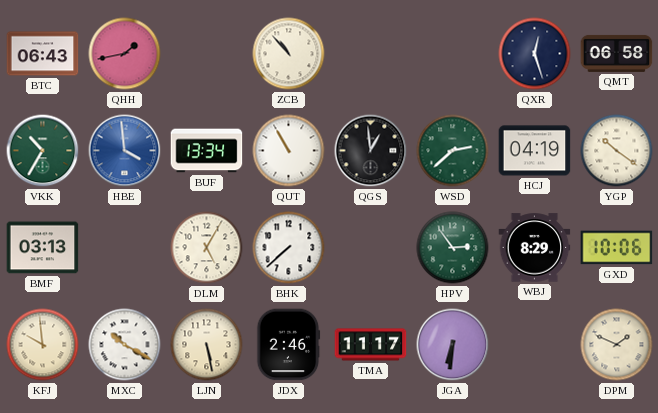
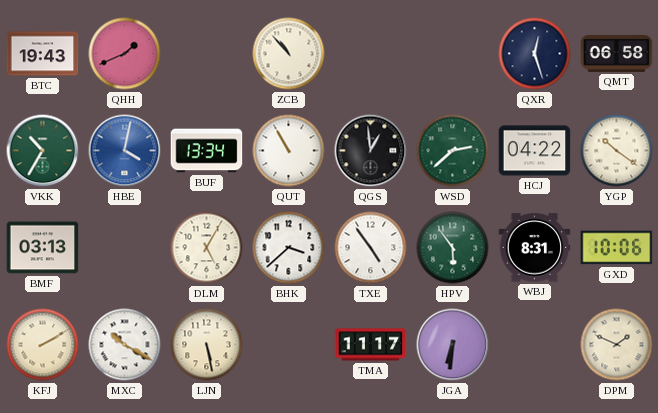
BTC: 06:43 -> 19:43
QHH: 1:43 -> 1:41
HBE: 3:59 -> 4:02
HCJ: 04:19 -> 04:22
BHK: 7:38 -> 3:38
TXE: none -> 4:54
HPV: 2:54 -> 5:54
WBJ: 8:29 -> 8:31
KFJ: 9:59 -> 2:10
JDX: 2:46 -> none
